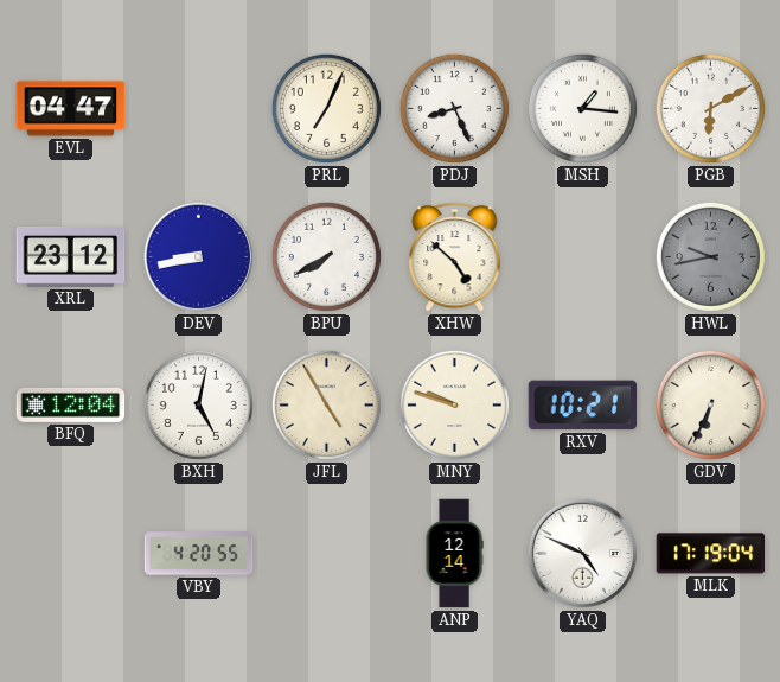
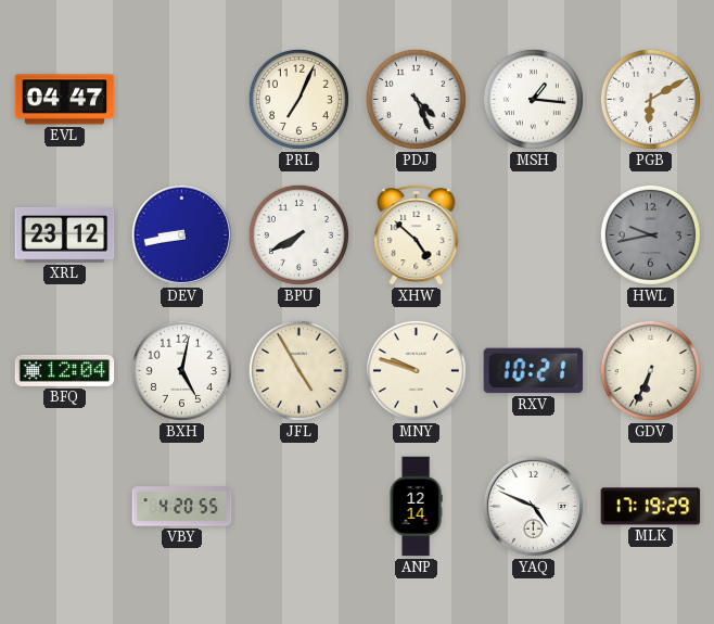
PDJ: 8:26 -> 4:26
MLK: 17:19:04 -> 17:19:29
